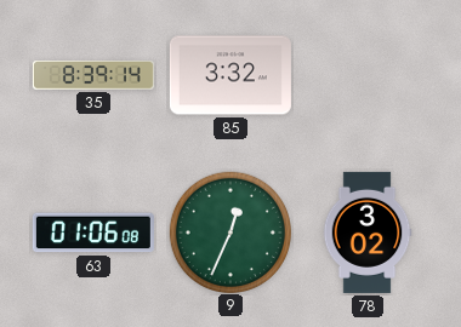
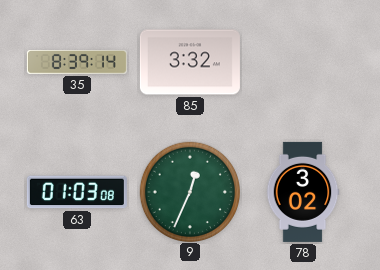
63: 01:06 -> 01:03
